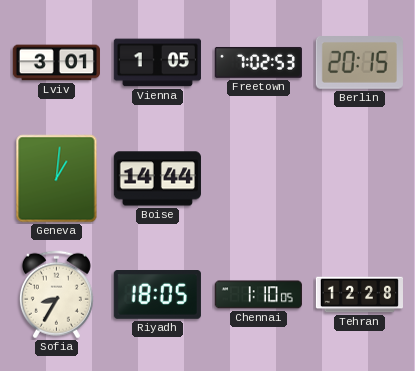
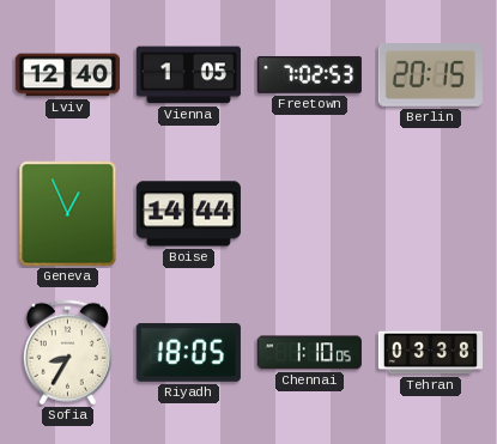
Lviv: 3:01 -> 12:40
Geneva: 1:01 -> 12:56
Tehran: 12:28 -> 03:38
